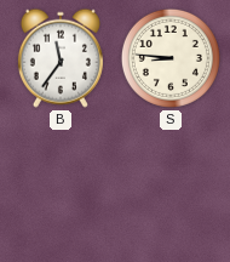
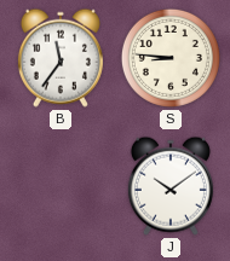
J: none -> 10:09
